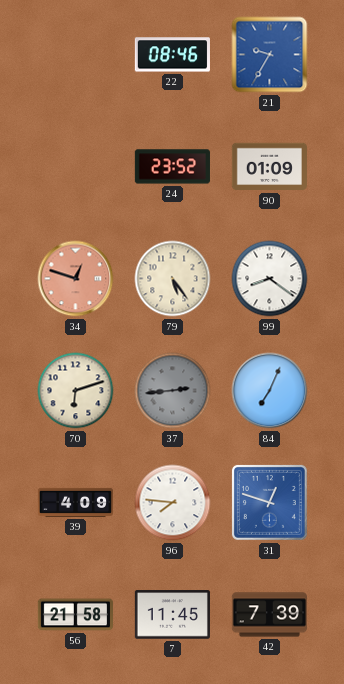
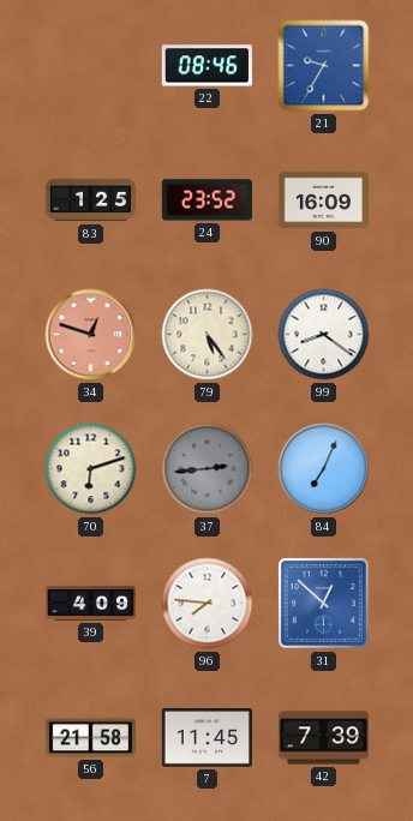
83: none -> 1:25
90: 01:09 -> 16:09
31: 12:48 -> 12:52
